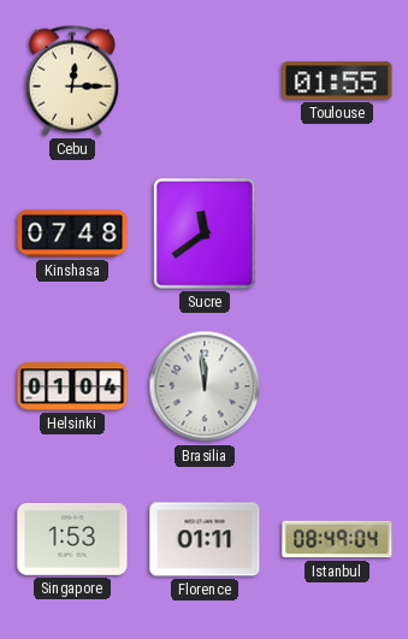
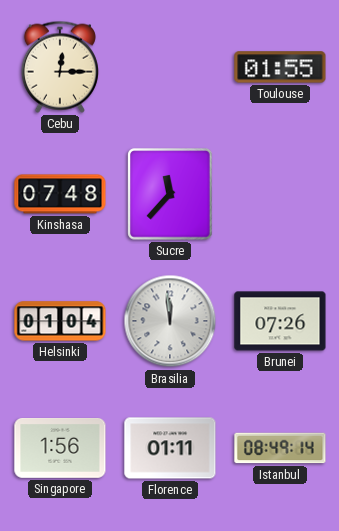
Sucre: 11:39 -> 11:37
Brunei: none -> 07:26
Singapore: 1:53 -> 1:56
Istanbul: 08:49:04 -> 08:49:14
